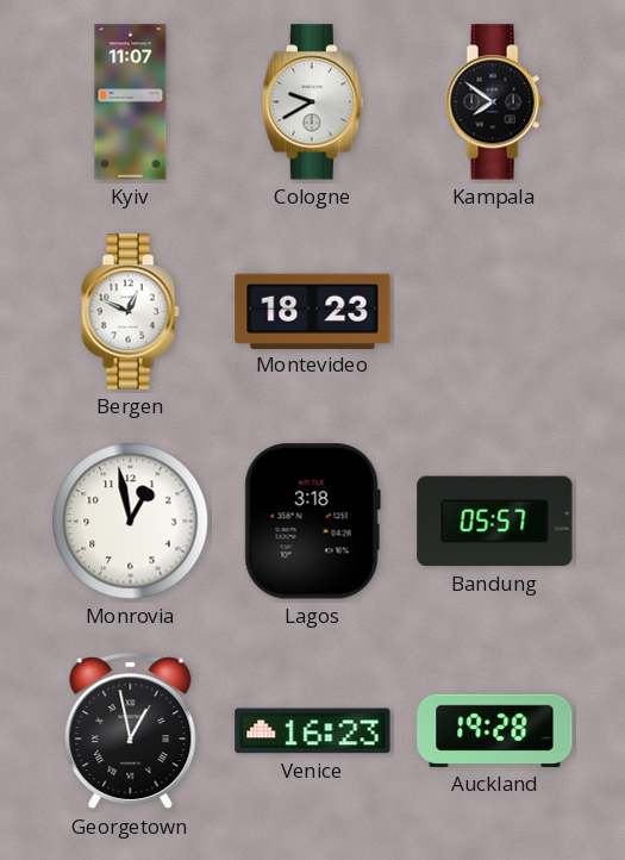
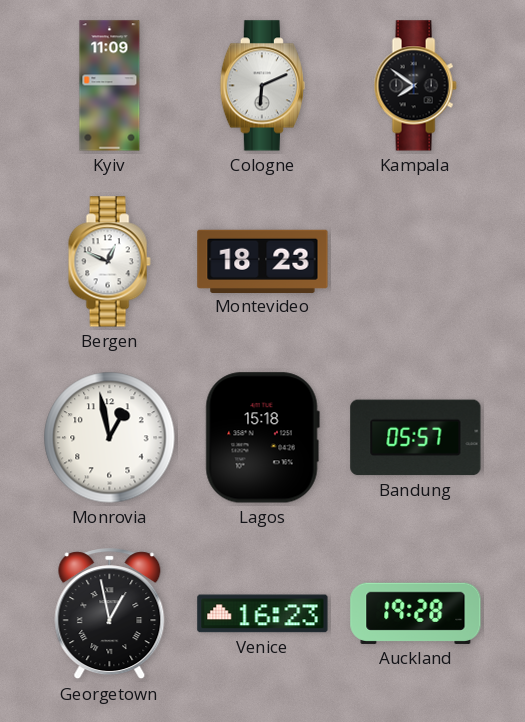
Kyiv: 11:07 -> 11:09
Cologne: 9:40 -> 6:11
Lagos: 3:18 -> 15:18
